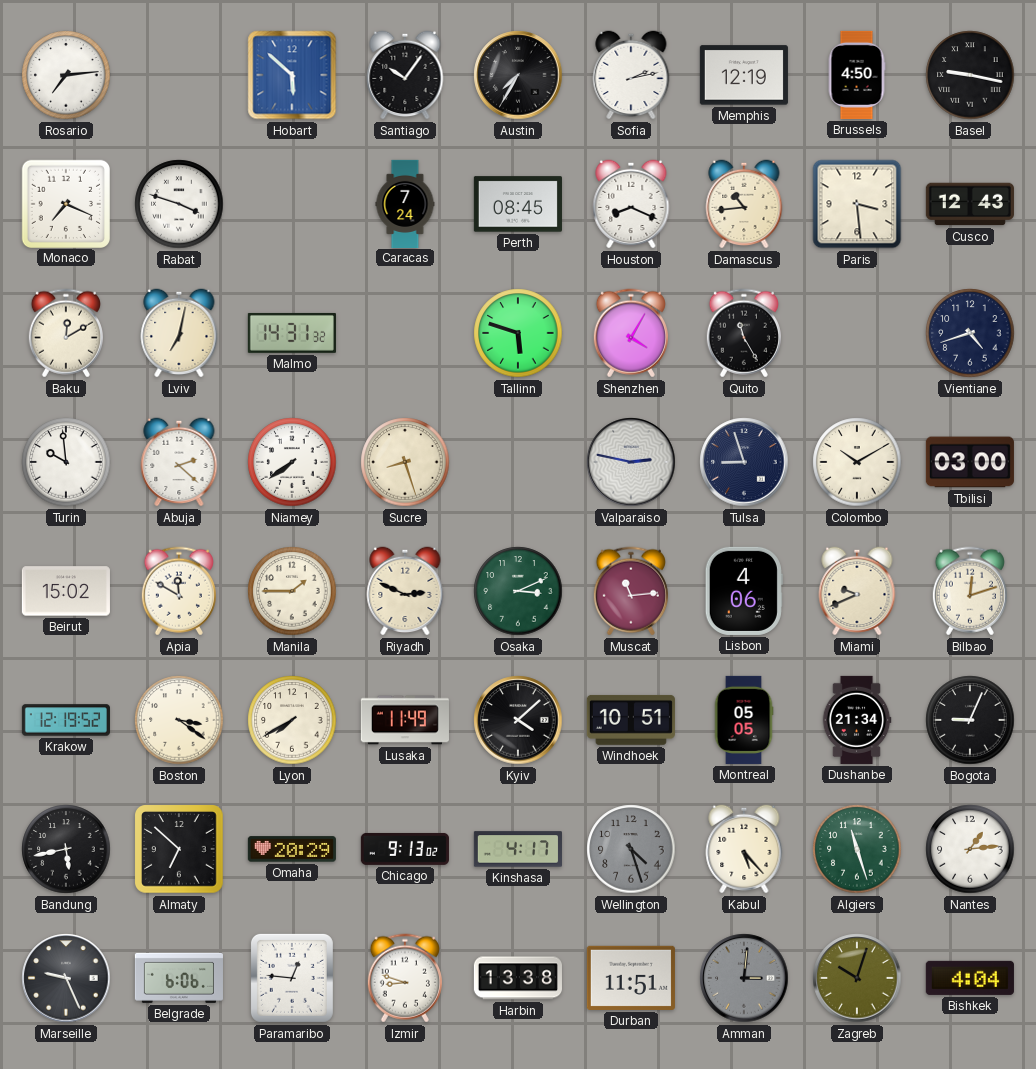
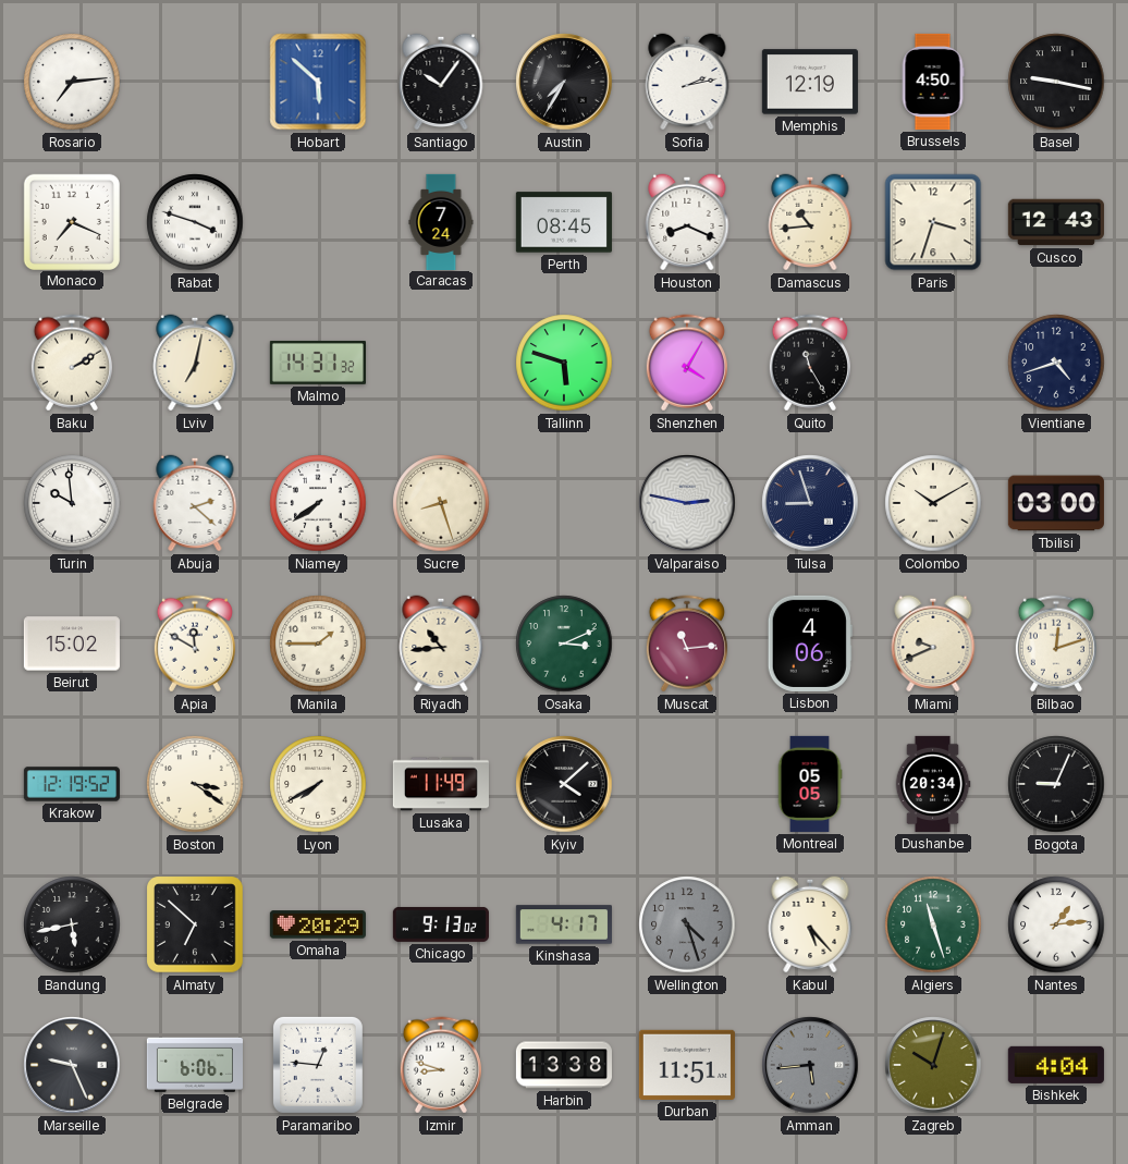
Paris: 3:29 -> 3:33
Baku: 12:10 -> 2:10
Riyadh: 2:49 -> 10:44
Windhoek: 10:51 -> none
Dushanbe: 21:34 -> 20:34
Amman: 3:01 -> 5:44
